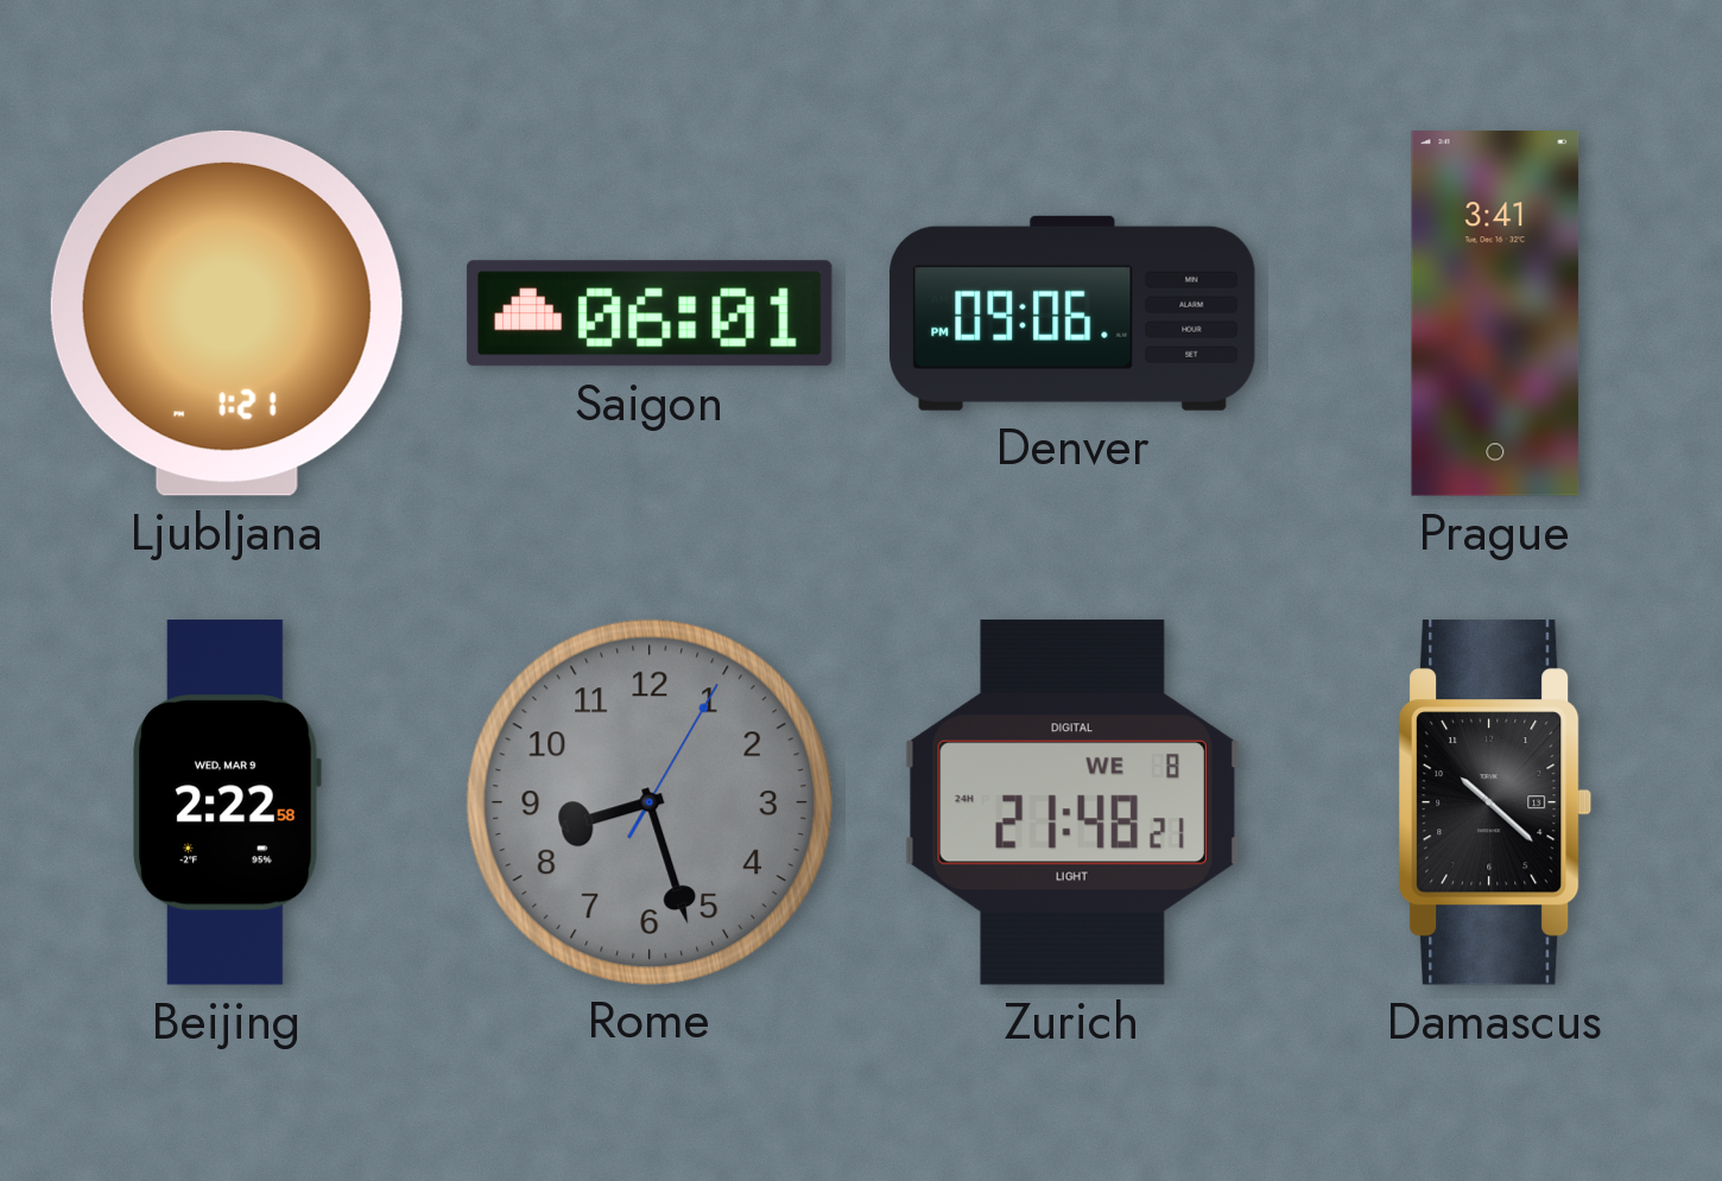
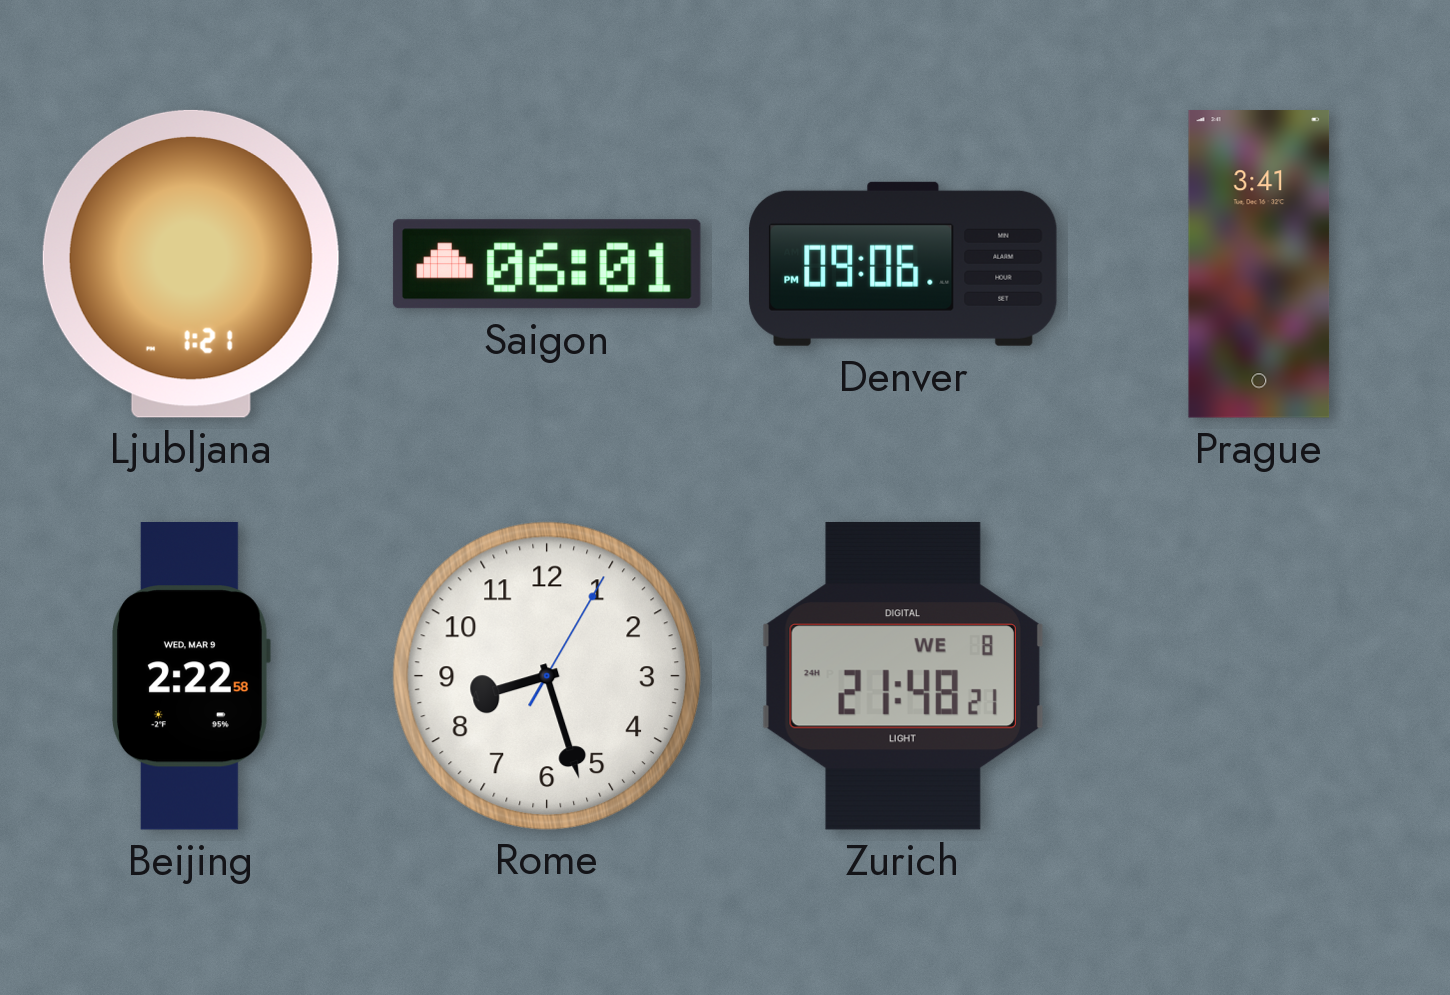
Rome dial: grey -> white
Damascus: 10:22 -> none
